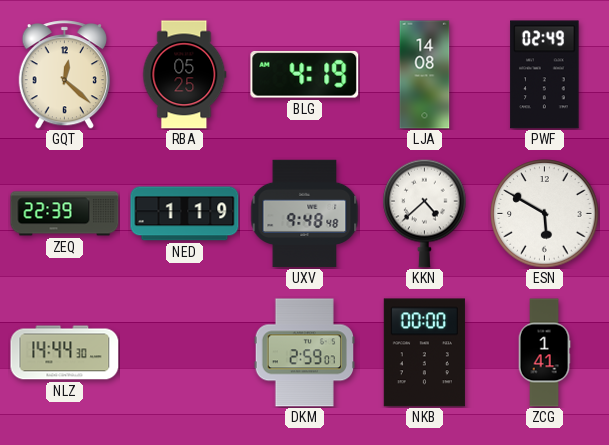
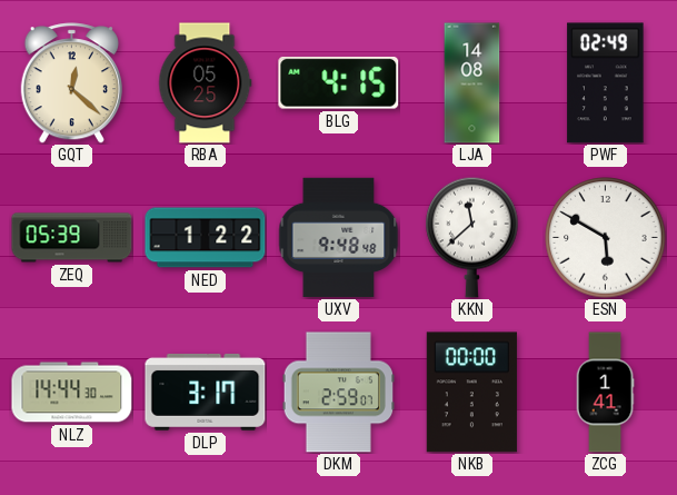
BLG: 4:19 -> 4:15
ZEQ: 22:39 -> 05:39
NED: 1:19 -> 1:22
KKN: 4:38 -> 11:38
DLP: none -> 3:17
